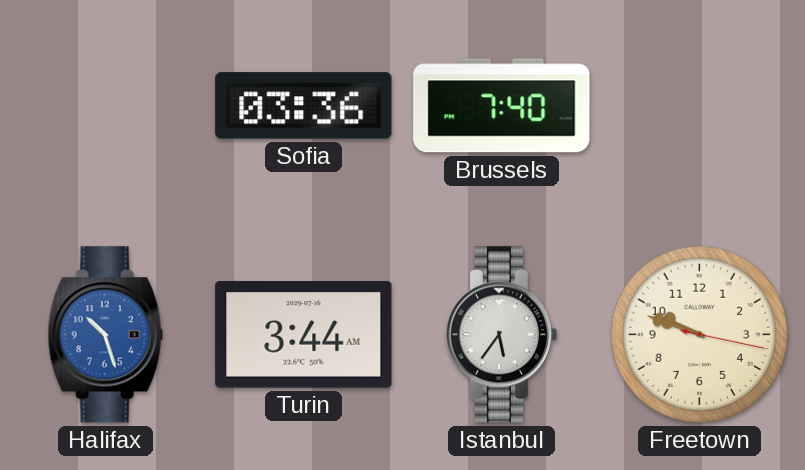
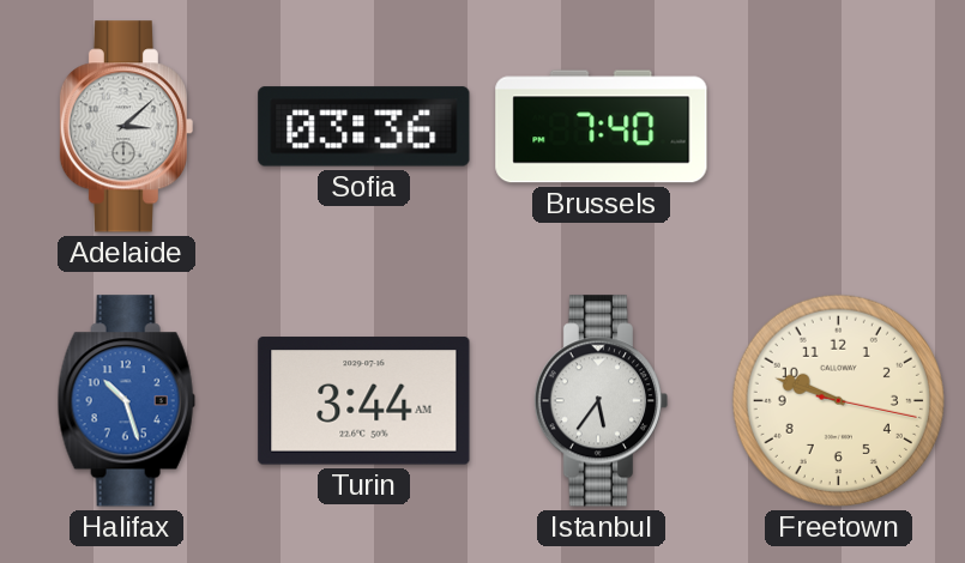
Adelaide: none -> 3:08
